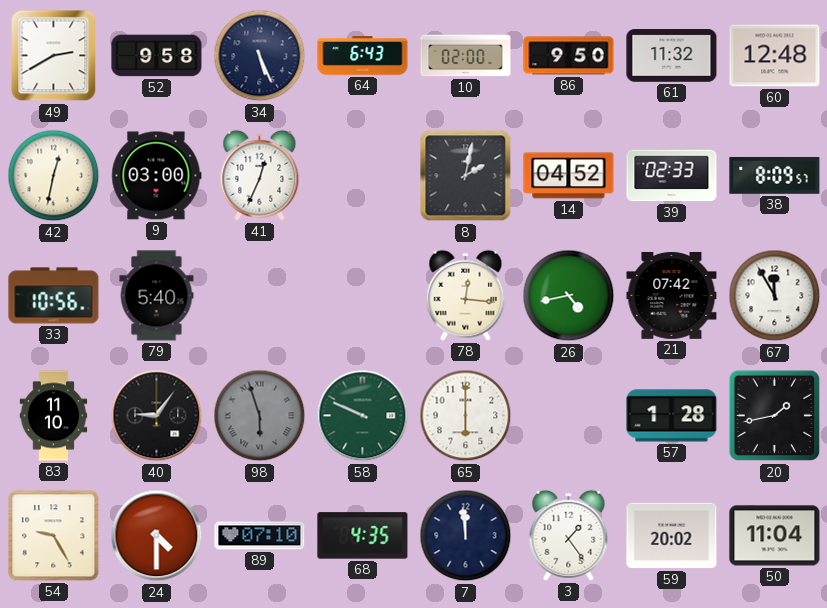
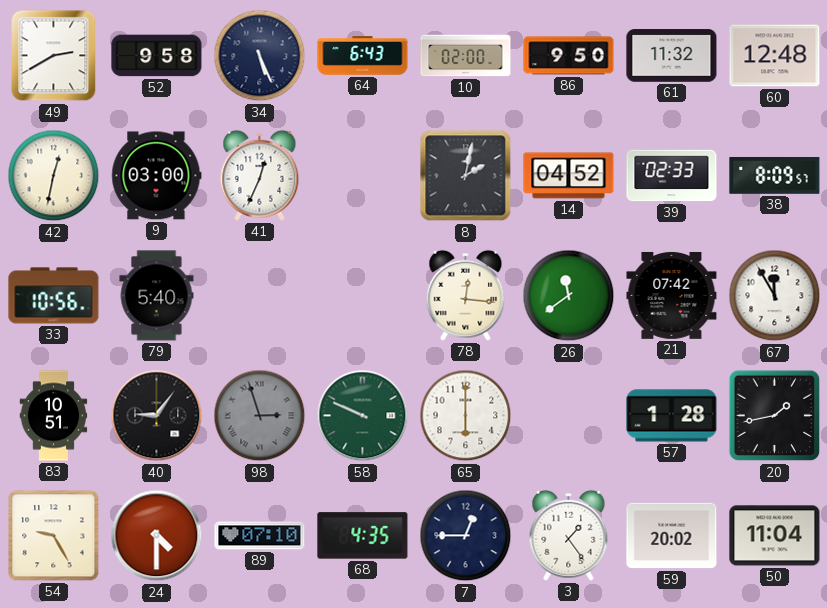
26: 4:43 -> 11:39
83: 11:10 -> 10:51
98: 5:57 -> 2:57
7: 11:59 -> 12:45
